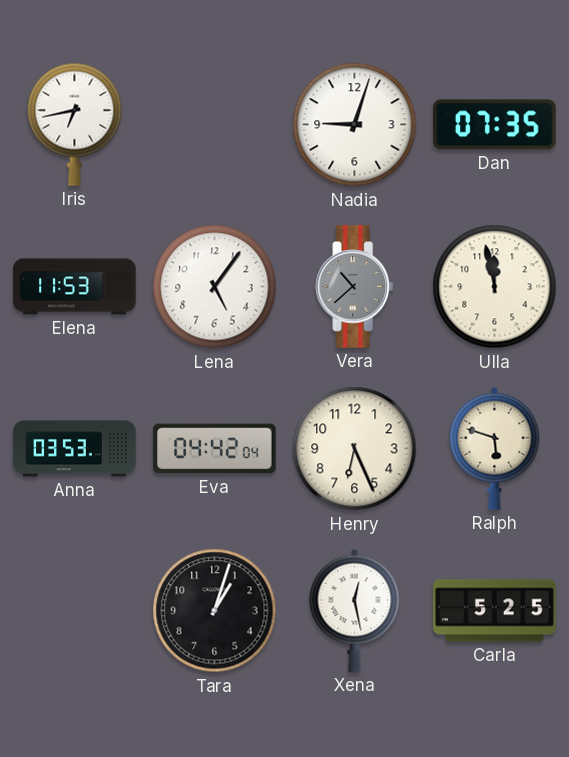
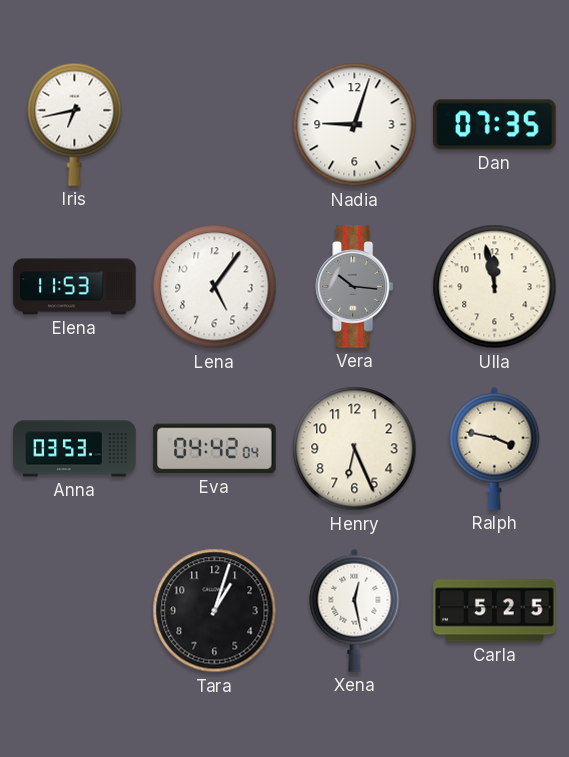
Vera: 10:38 -> 10:16
Ralph: 5:48 -> 3:47
